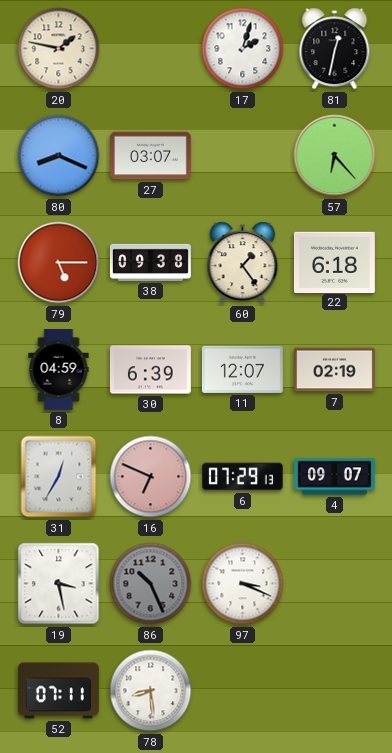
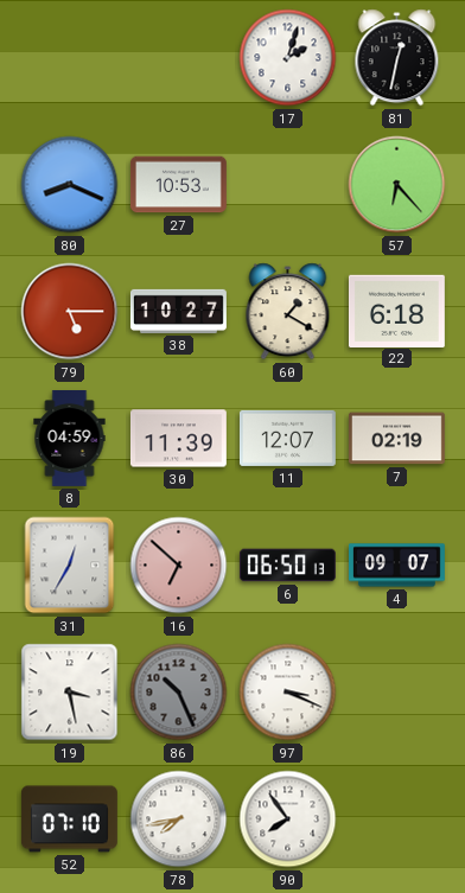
20: 1:47 -> none
27: 03:07 -> 10:53
38: 09:38 -> 10:27
60: 1:24 -> 1:20
30: 6:39 -> 11:39
16: 6:49 -> 6:52
6: 07:29 -> 06:50
52: 07:11 -> 07:10
78: 8:29 -> 7:43
90: none -> 7:54
